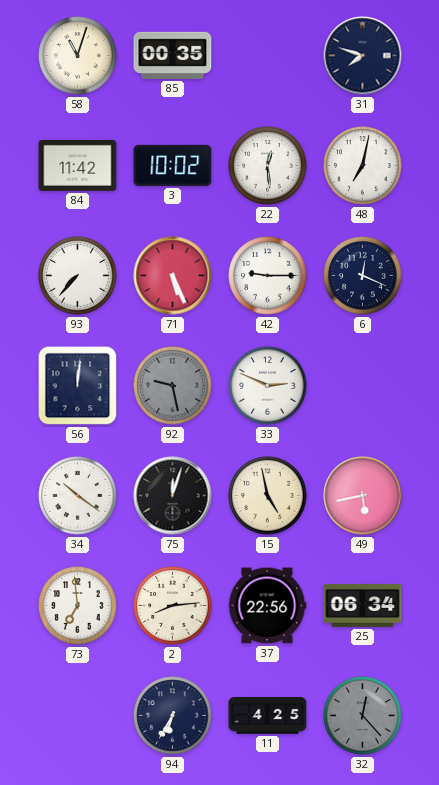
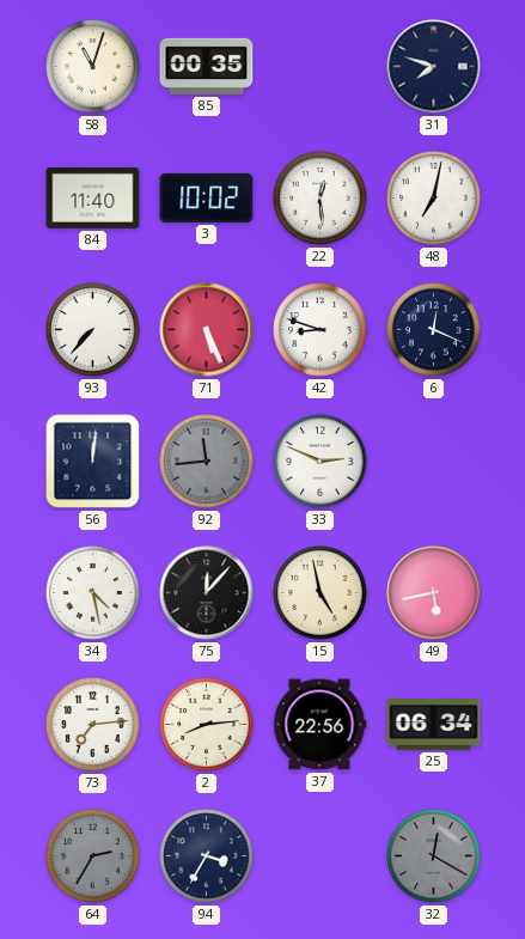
84: 11:42 -> 11:40
42: 9:15 -> 8:48
92: 9:28 -> 11:44
34: 10:21 -> 4:28
75: 12:03 -> 12:07
73: 6:59 -> 7:14
64: none -> 2:35
94: 6:35 -> 3:35
11: 4:25 -> none
32: 12:23 -> 12:20
